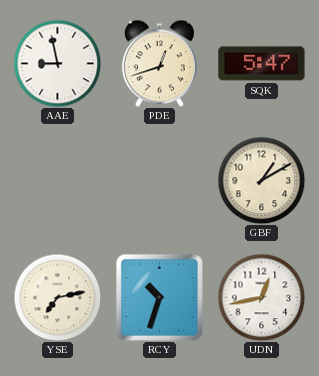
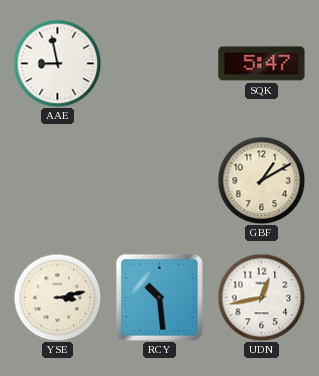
PDE: 12:42 -> none
YSE: 7:13 -> 3:13
RCY: 10:33 -> 10:29
